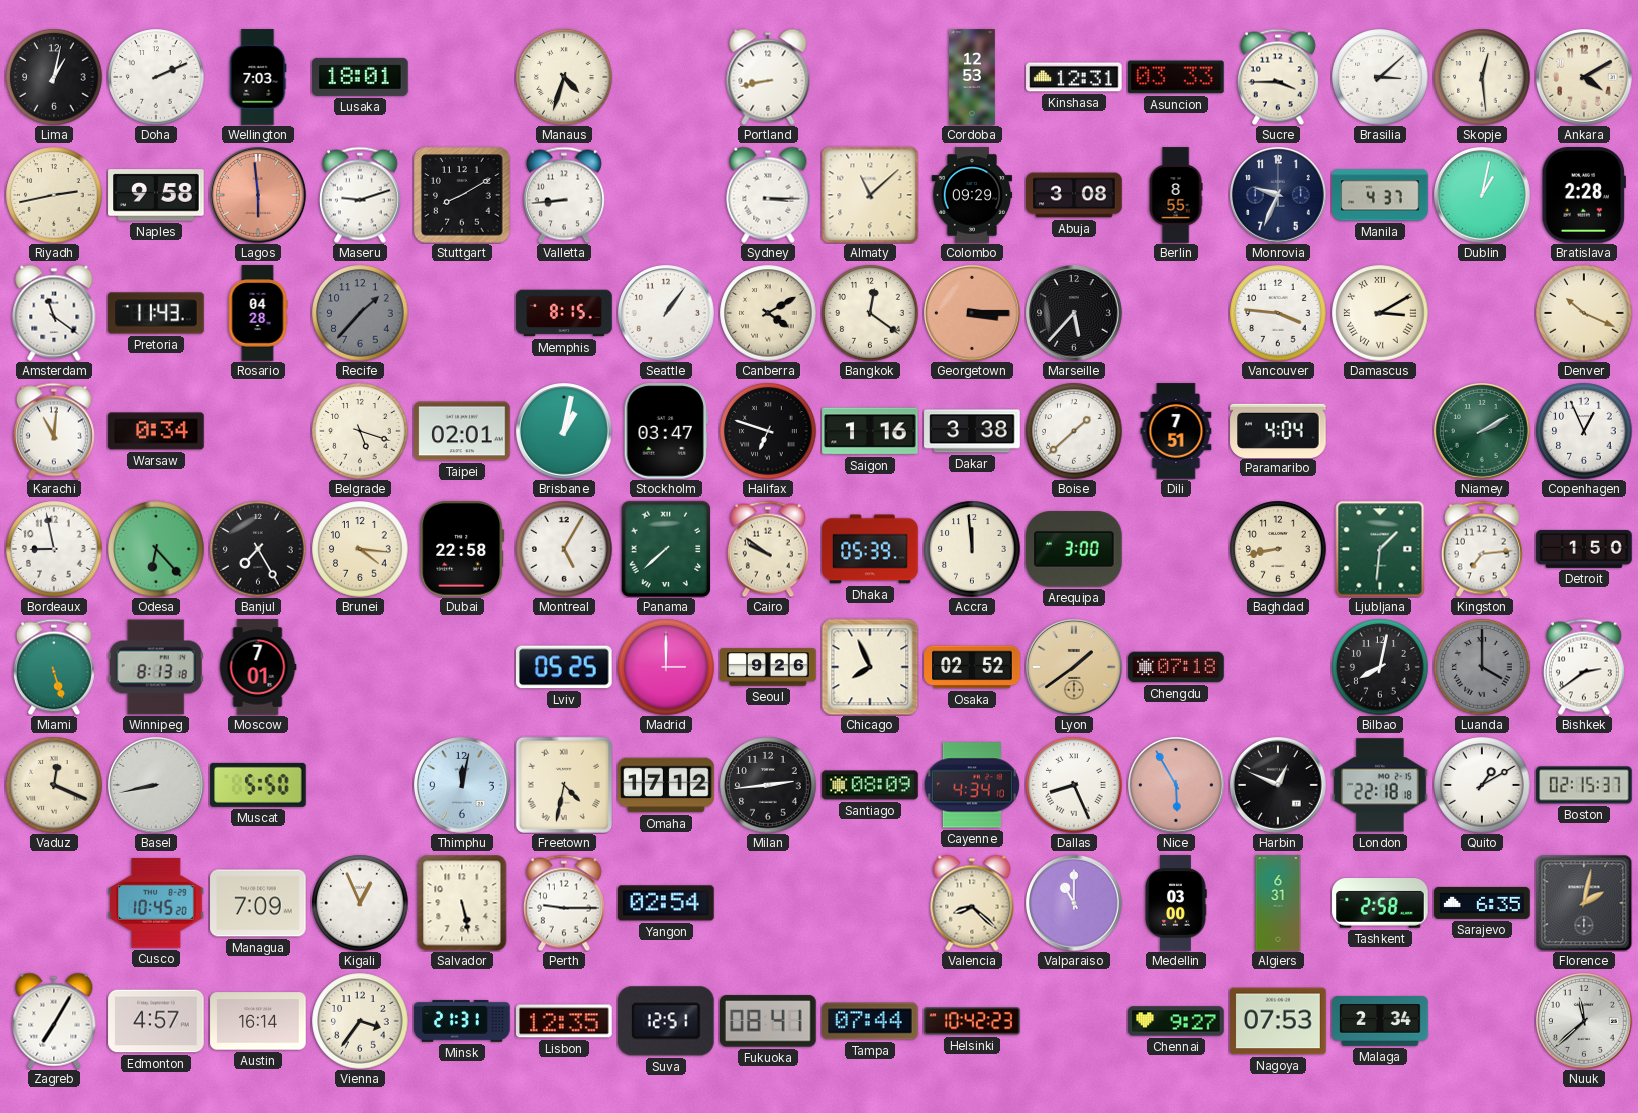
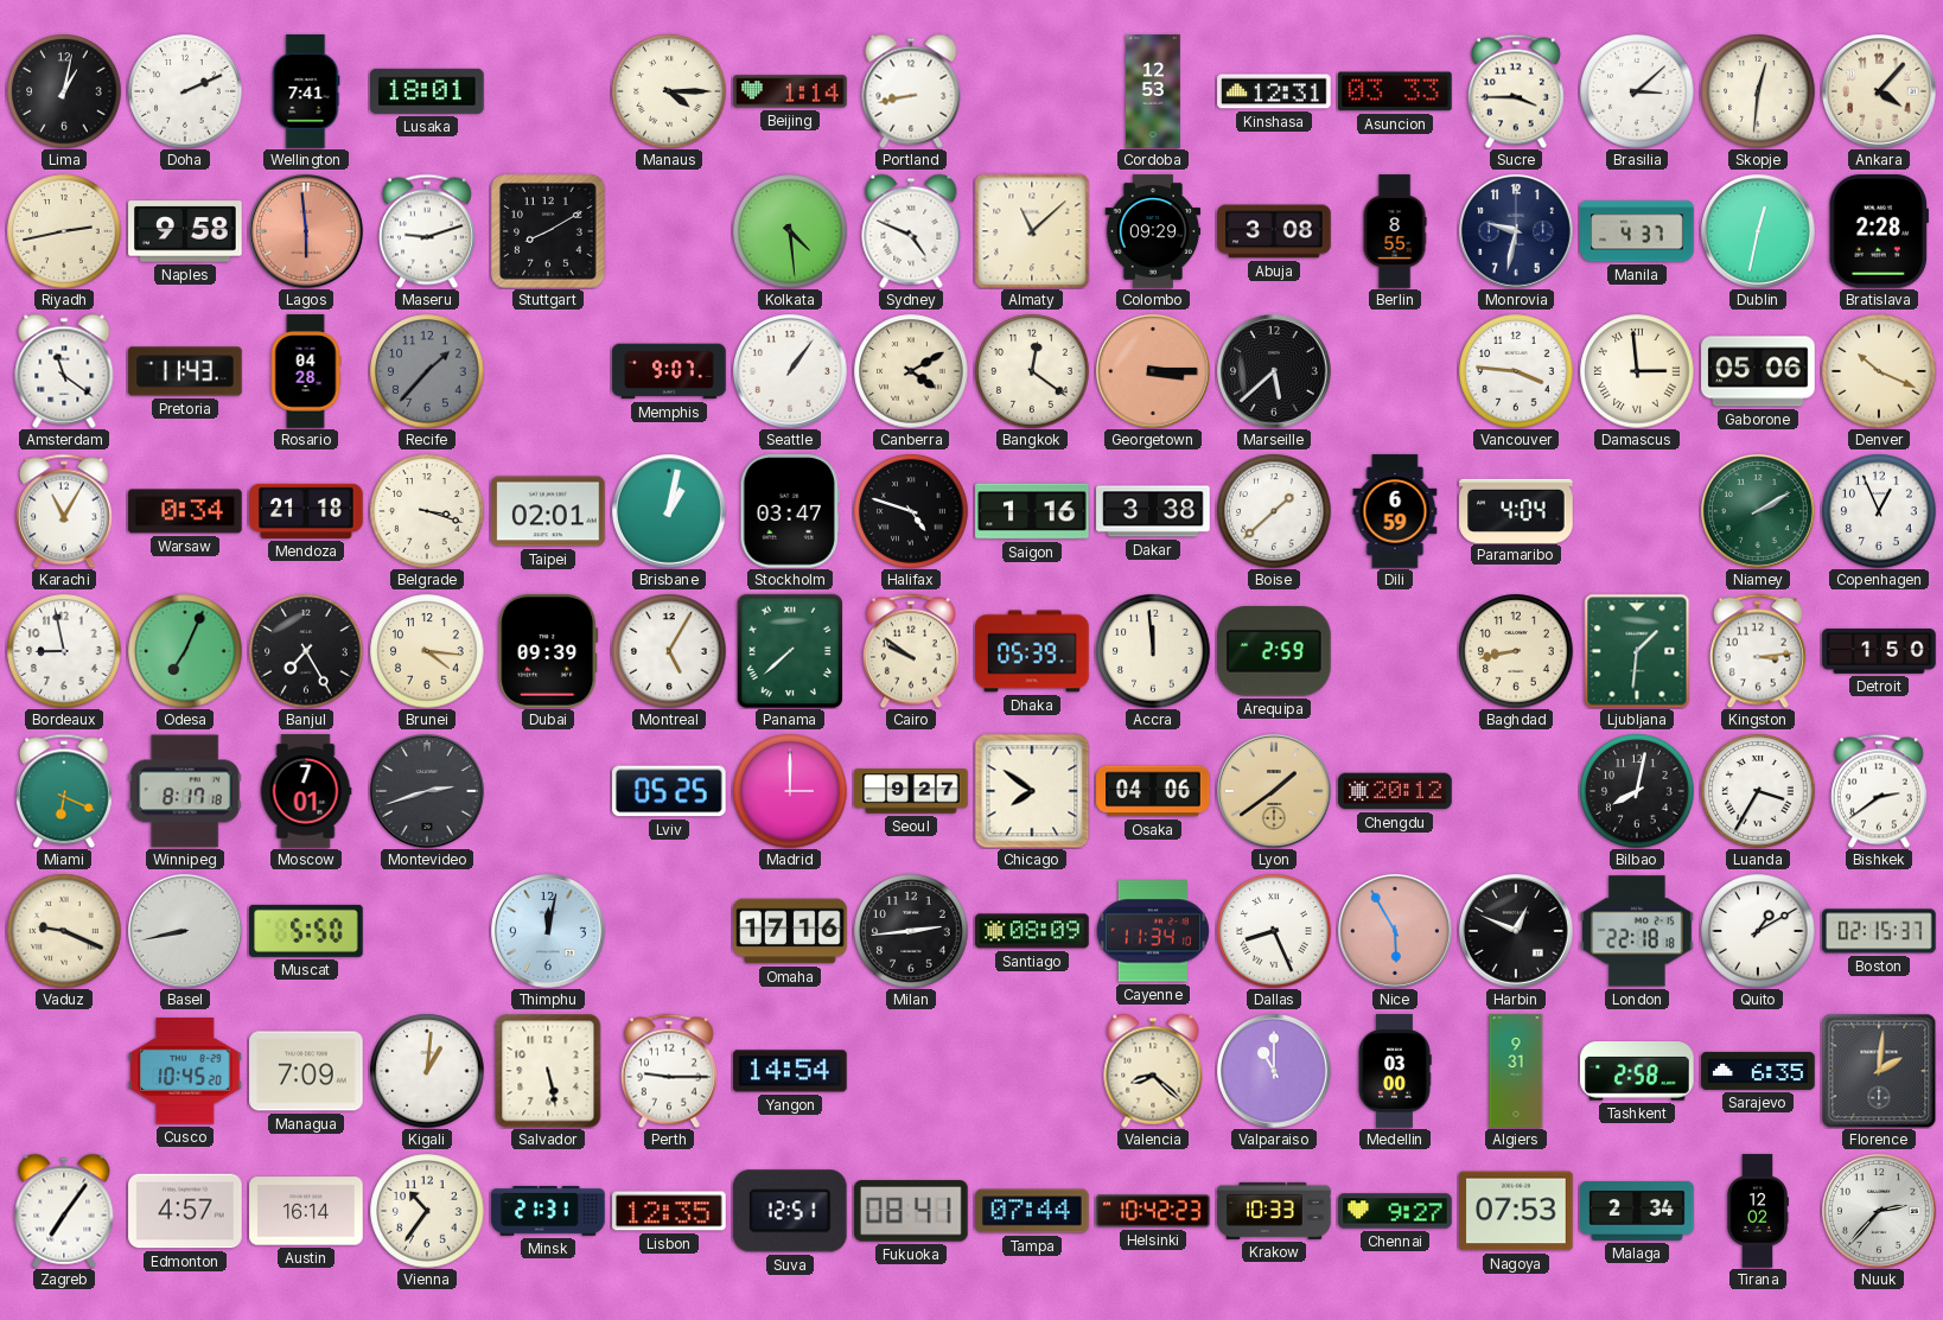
Wellington: 7:03 -> 7:41
Manaus: 4:33 -> 4:15
Beijing: none -> 1:14
Skopje: 12:29 -> 12:31
Ankara: 4:10 -> 4:07
Valletta: 8:44 -> none
Kolkata: none -> 4:29
Sydney: 3:15 -> 4:49
Monrovia: 9:34 -> 9:32
Dublin: 1:02 -> 12:32
Memphis: 8:15 -> 9:07
Marseille: 5:37 -> 5:38
Damascus: 3:10 -> 2:59
Gaborone: none -> 05:06
Karachi: 11:01 -> 11:05
Mendoza: none -> 21:18
Belgrade: 5:18 -> 3:18
Halifax: 6:48 -> 4:48
Dili: 7:51 -> 6:59
Odesa: 6:23 -> 7:04
Dubai: 22:58 -> 09:39
Arequipa: 3:00 -> 2:59
Kingston: 7:14 -> 3:14
Miami: 5:27 -> 6:19
Winnipeg: 8:13 -> 8:17
Montevideo: none -> 2:42
Seoul: 9:26 -> 9:27
Chicago: 7:56 -> 7:51
Osaka: 02:52 -> 04:06
Chengdu: 07:18 -> 20:12
Luanda: 4:00 -> 3:35
Luanda dial: grey -> white
Vaduz: 12:19 -> 9:19
Freetown: 4:32 -> none
Omaha: 17:12 -> 17:16
Cayenne: 4:34 -> 11:34
Kigali: 12:56 -> 1:01
Yangon: 02:54 -> 14:54
Algiers: 6:31 -> 9:31
Florence: 2:02 -> 2:01
Zagreb: 7:05 -> 7:06
Vienna: 3:36 -> 10:36
Krakow: none -> 10:33
Tirana: none -> 12:02
Nuuk: 11:38 -> 2:37
